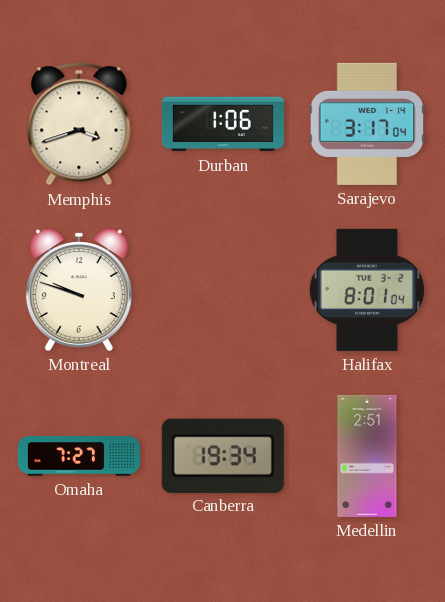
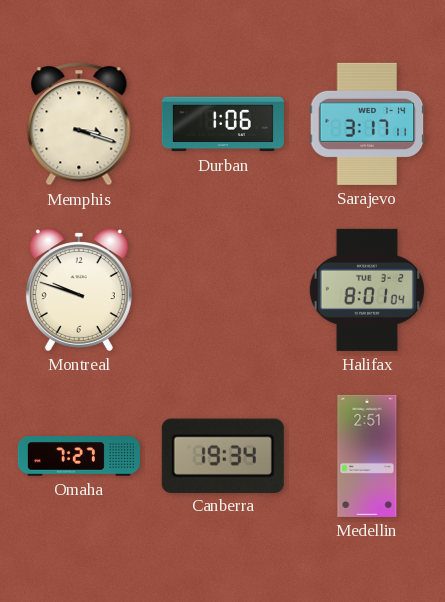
Memphis: 3:42 -> 3:18
Sarajevo: 3:17:04 -> 3:17:11
